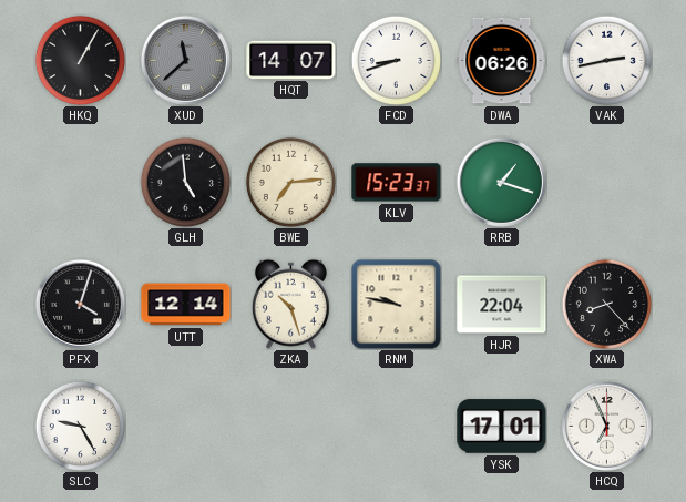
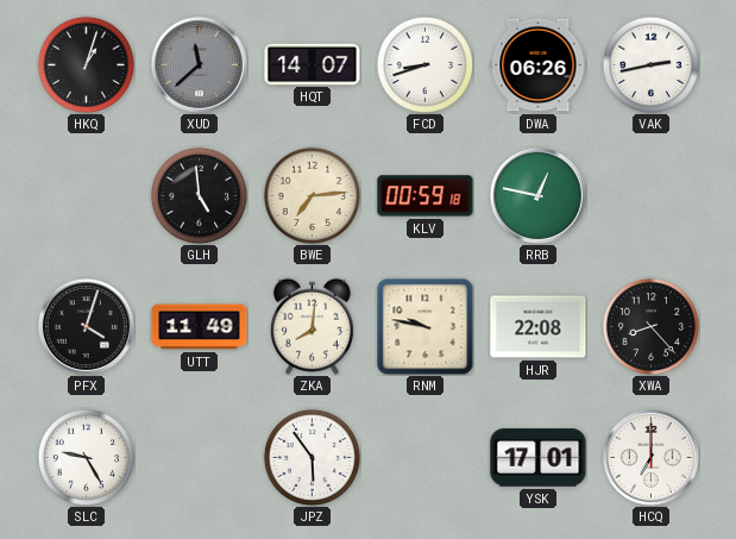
HKQ: 1:05 -> 1:03
KLV: 15:23 -> 00:59
RRB: 1:18 -> 12:47
UTT: 12:14 -> 11:49
ZKA: 10:27 -> 8:01
HJR: 22:04 -> 22:08
JPZ: none -> 5:54
HCQ: 6:56 -> 7:00
